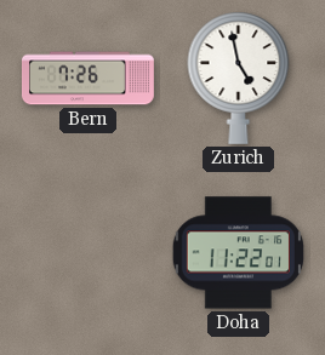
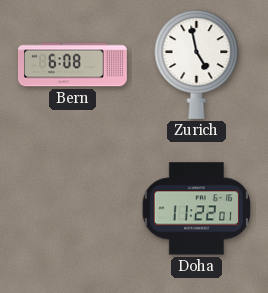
Bern: 7:26 -> 6:08
